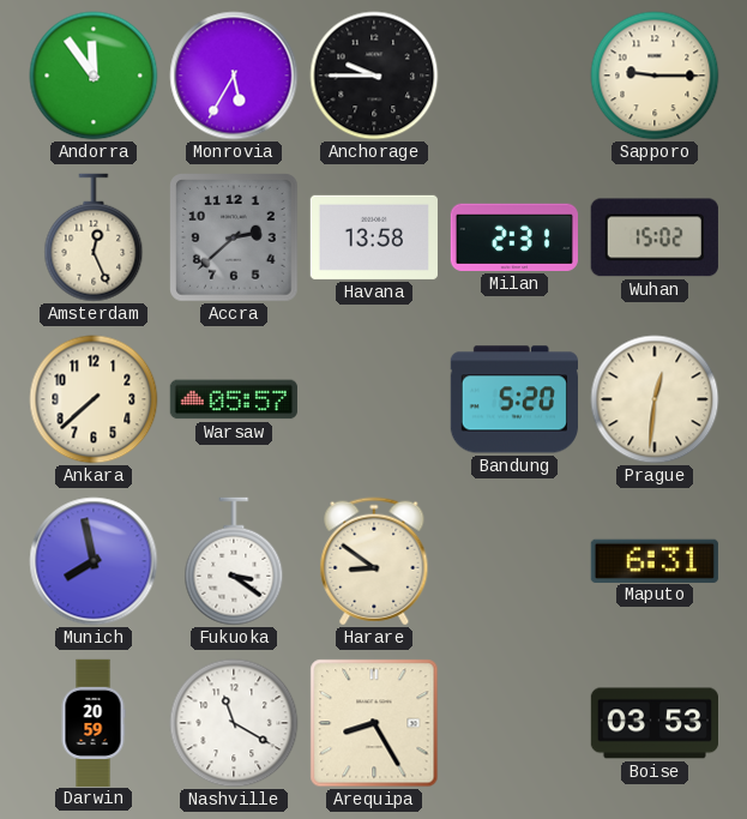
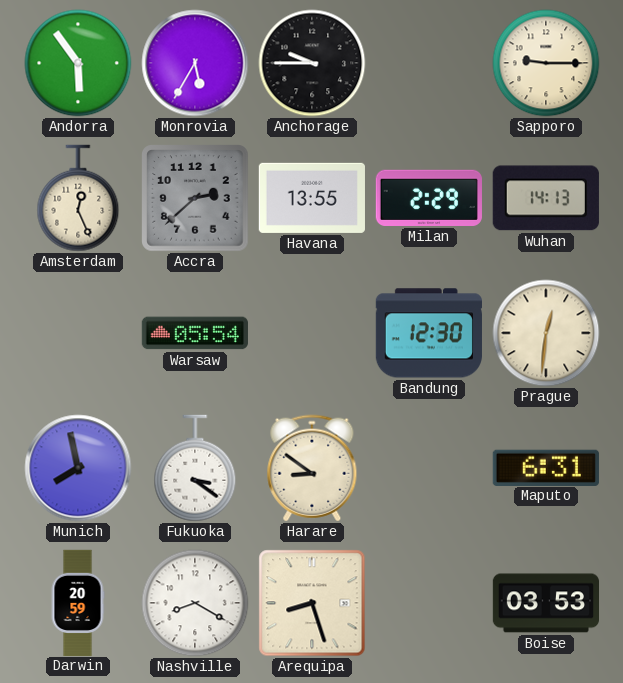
Andorra: 11:54 -> 5:54
Havana: 13:58 -> 13:55
Milan: 2:31 -> 2:29
Wuhan: 15:02 -> 14:13
Ankara: 7:38 -> none
Warsaw: 05:57 -> 05:54
Bandung: 5:20 -> 12:30
Nashville: 11:20 -> 8:20
Arequipa: 8:25 -> 8:27
